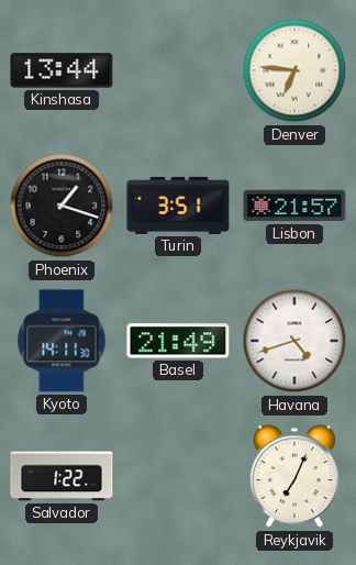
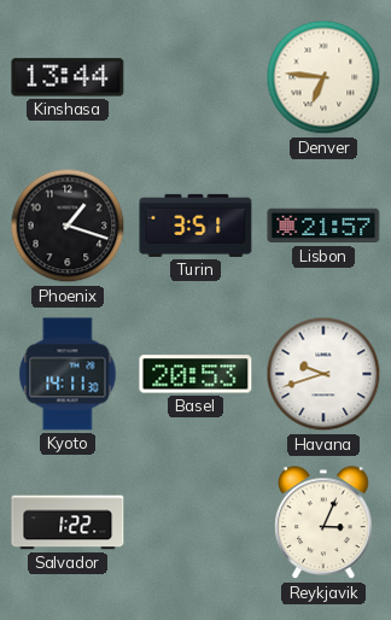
Basel: 21:49 -> 20:53
Havana: 4:42 -> 9:42
Reykjavik: 7:04 -> 3:04
